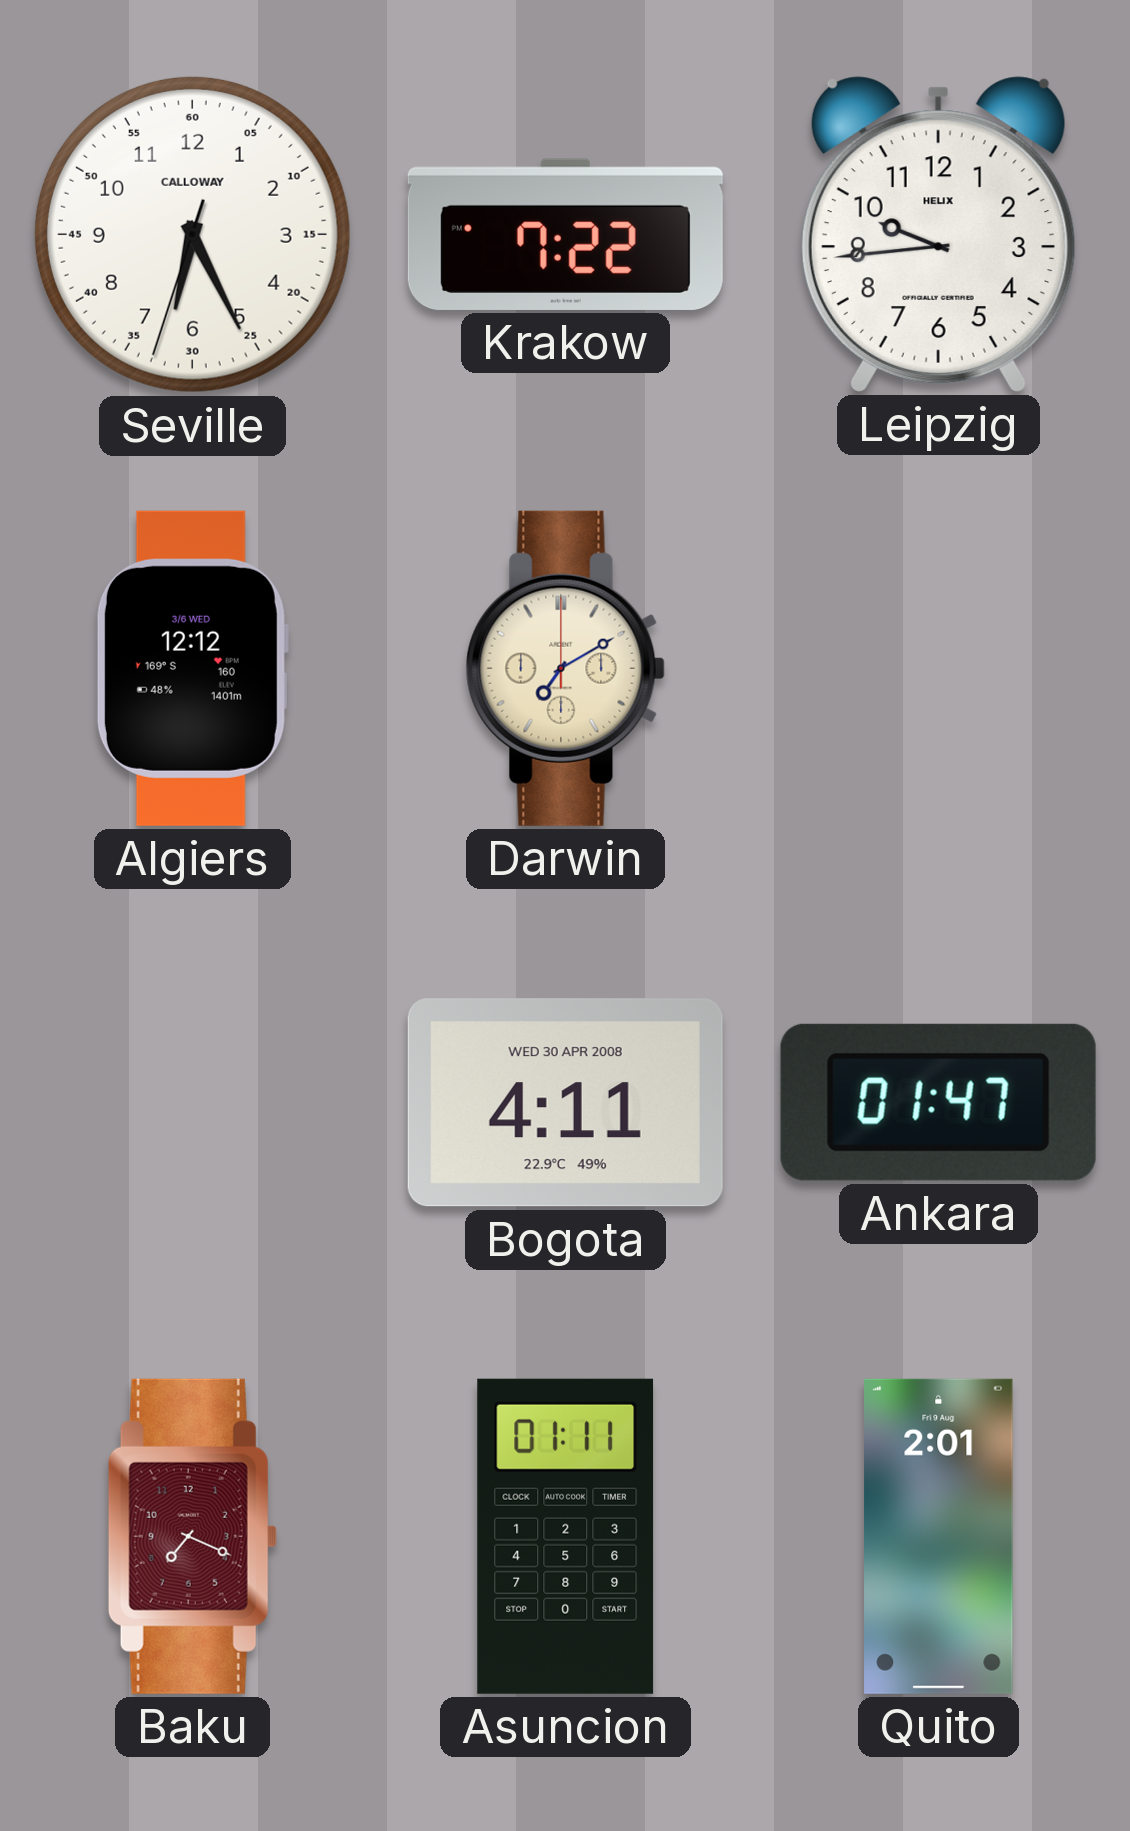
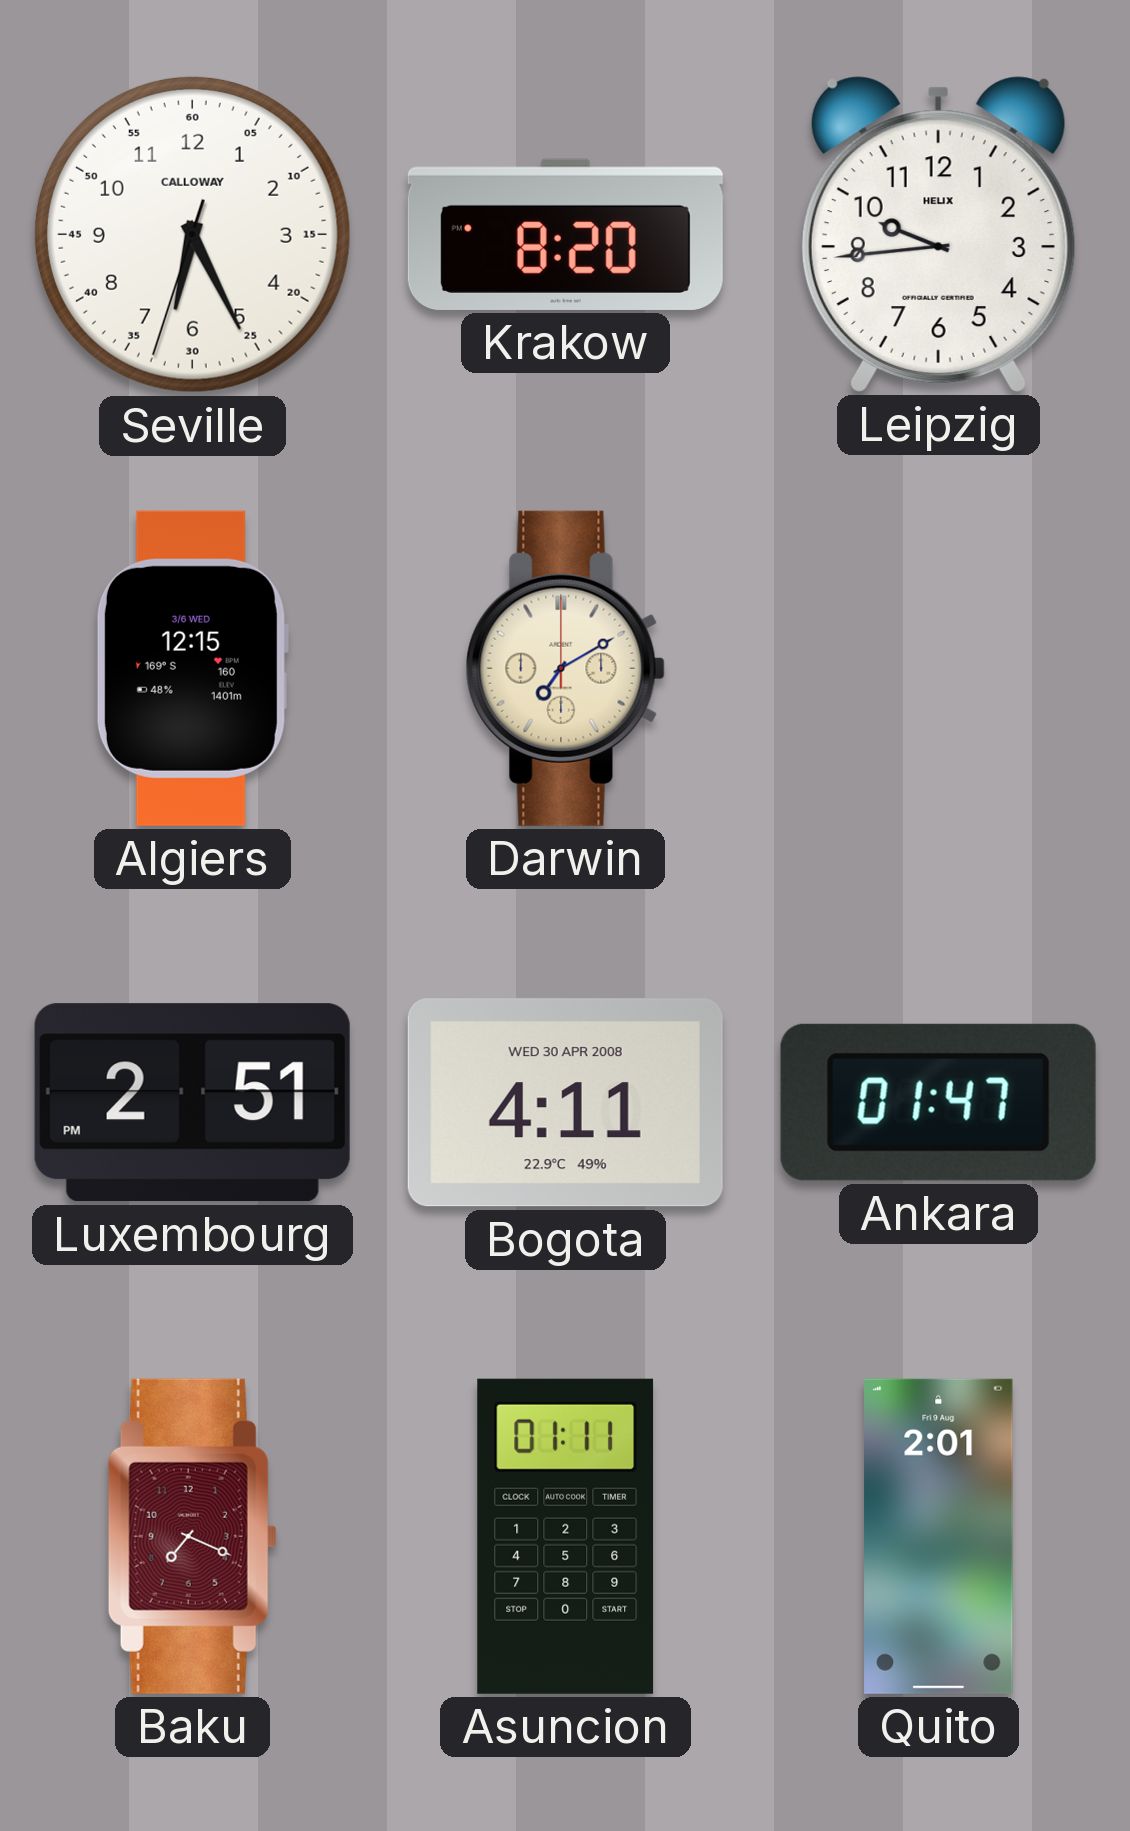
Krakow: 7:22 -> 8:20
Algiers: 12:12 -> 12:15
Luxembourg: none -> 2:51
